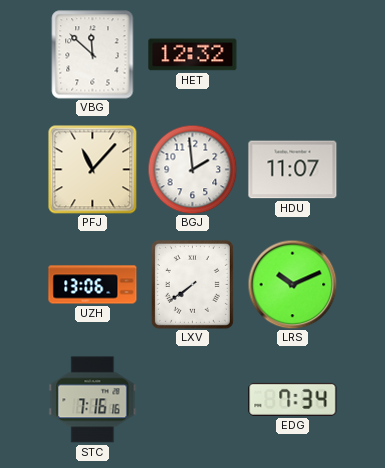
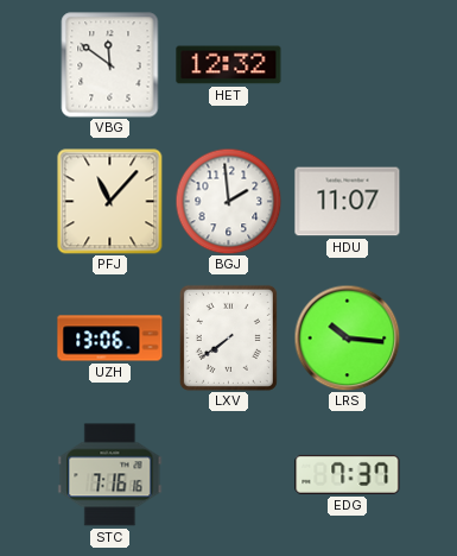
VBG: 11:52 -> 11:51
LRS: 10:11 -> 10:16
EDG: 7:34 -> 7:37
